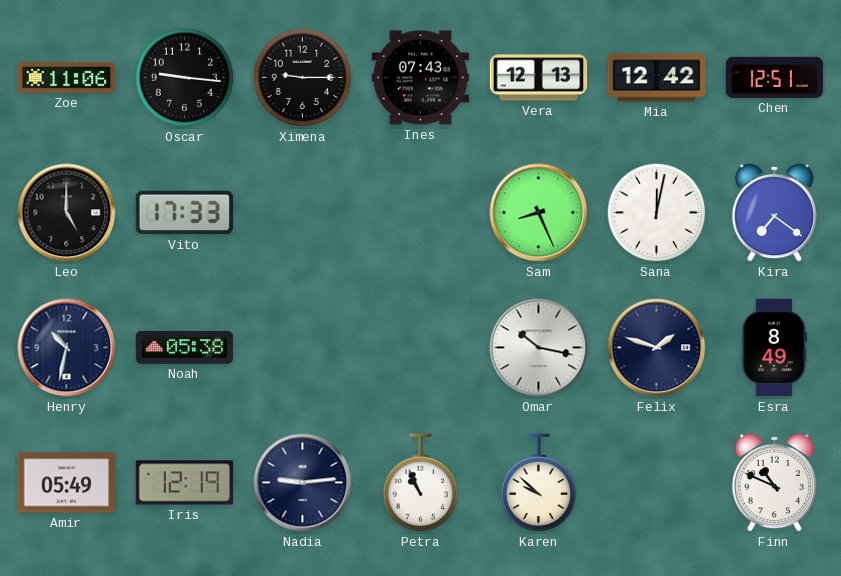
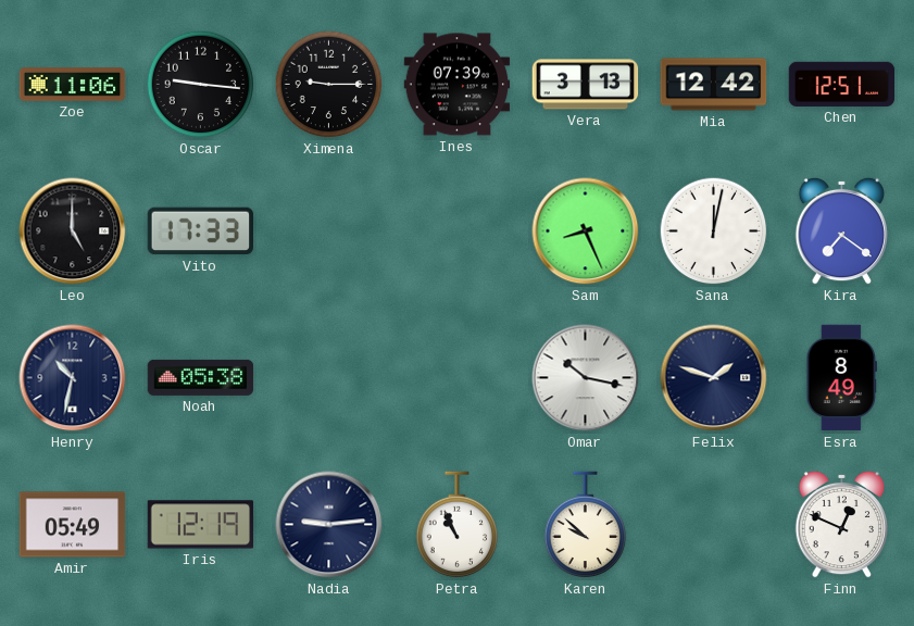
Ines: 07:43 -> 07:39
Vera: 12:13 -> 3:13
Finn: 10:49 -> 12:49
